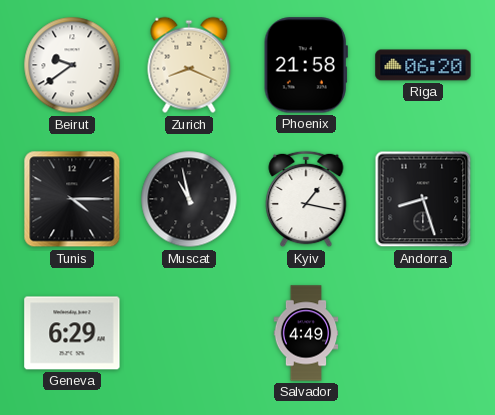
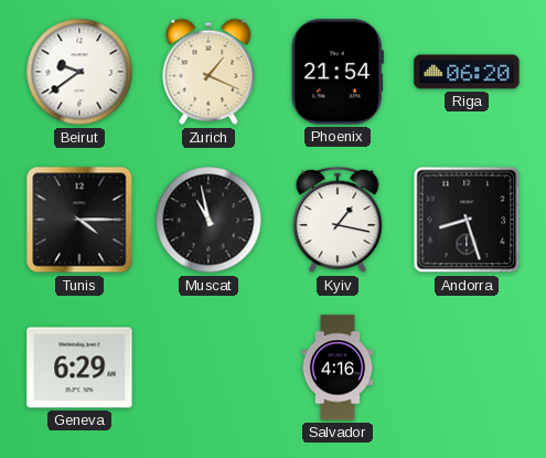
Zurich: 8:19 -> 1:19
Phoenix: 21:58 -> 21:54
Salvador: 4:49 -> 4:16
